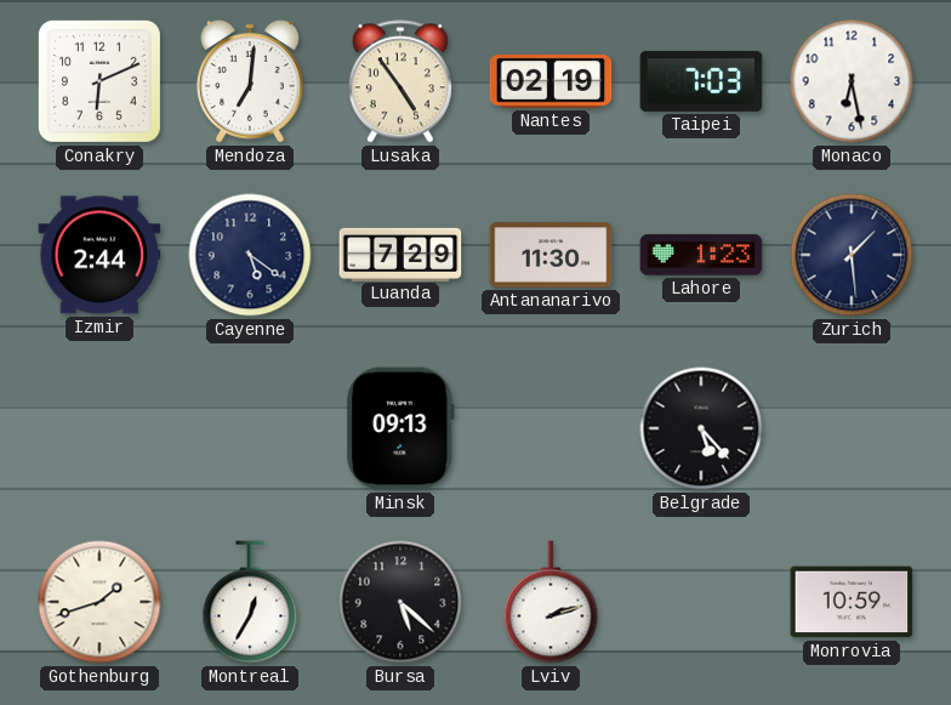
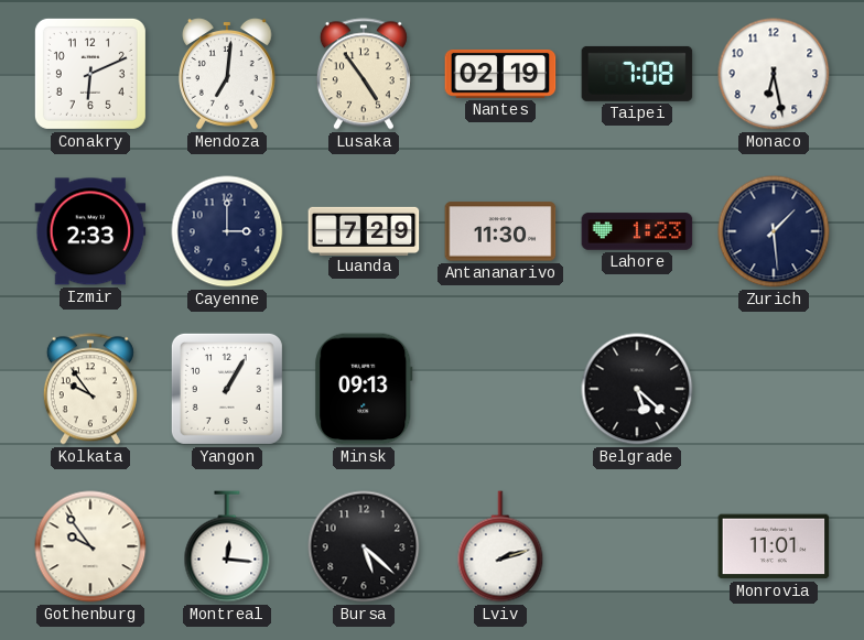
Taipei: 7:03 -> 7:08
Izmir: 2:44 -> 2:33
Cayenne: 5:21 -> 3:00
Kolkata: none -> 9:54
Yangon: none -> 1:05
Belgrade: 5:23 -> 5:22
Gothenburg: 1:42 -> 9:54
Montreal: 12:35 -> 12:16
Monrovia: 10:59 -> 11:01
